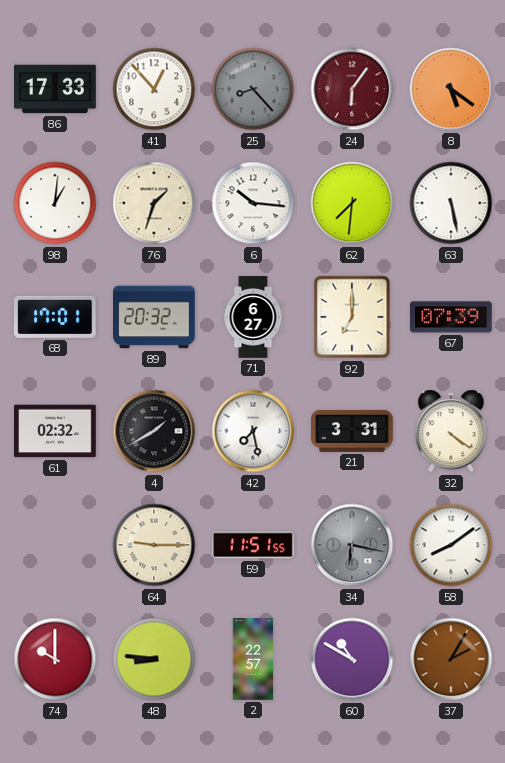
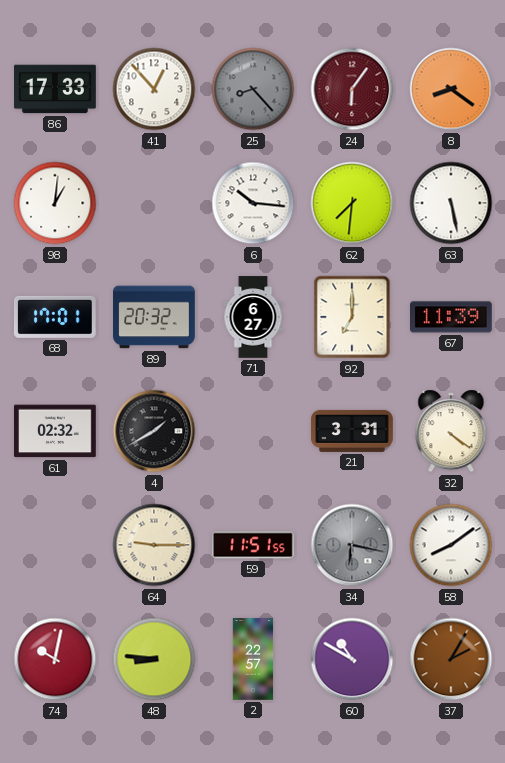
8: 5:21 -> 8:21
76: 1:33 -> none
67: 07:39 -> 11:39
42: 7:28 -> none
74: 10:00 -> 10:02
